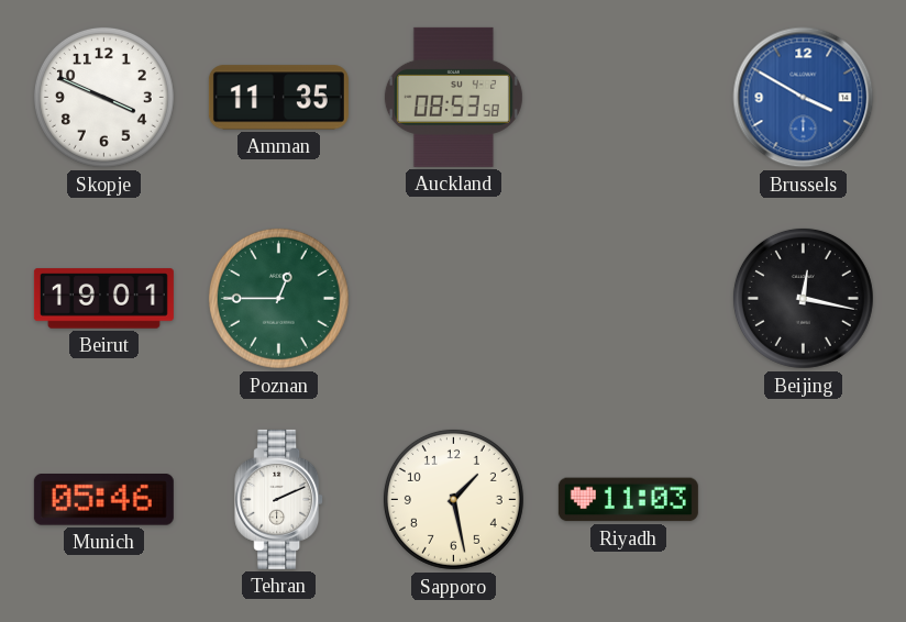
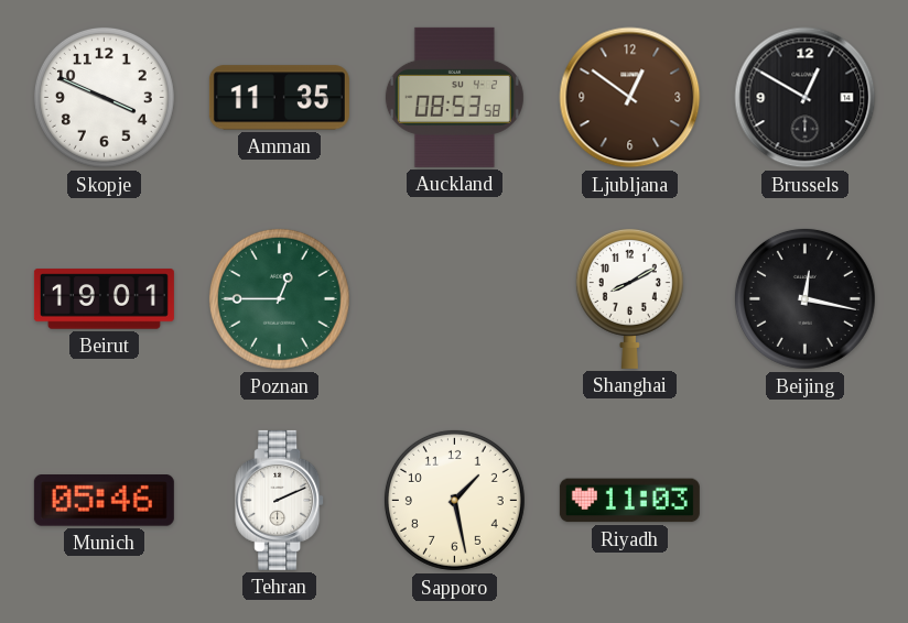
Ljubljana: none -> 12:51
Brussels: 3:50 -> 12:50
Brussels dial: blue -> black
Shanghai: none -> 8:10
